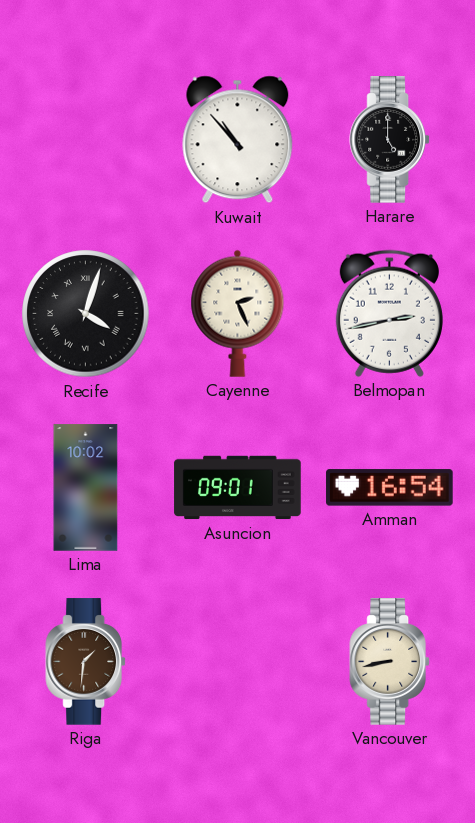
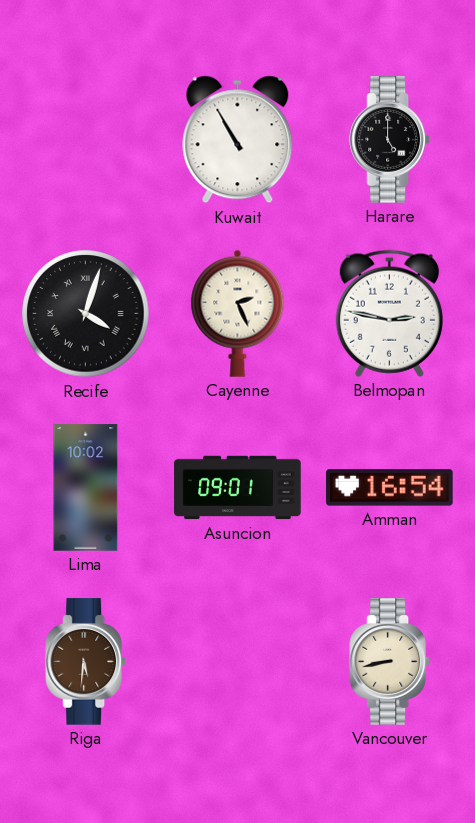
Kuwait: 10:53 -> 10:55
Belmopan: 2:43 -> 2:47
Riga: 1:31 -> 5:31
